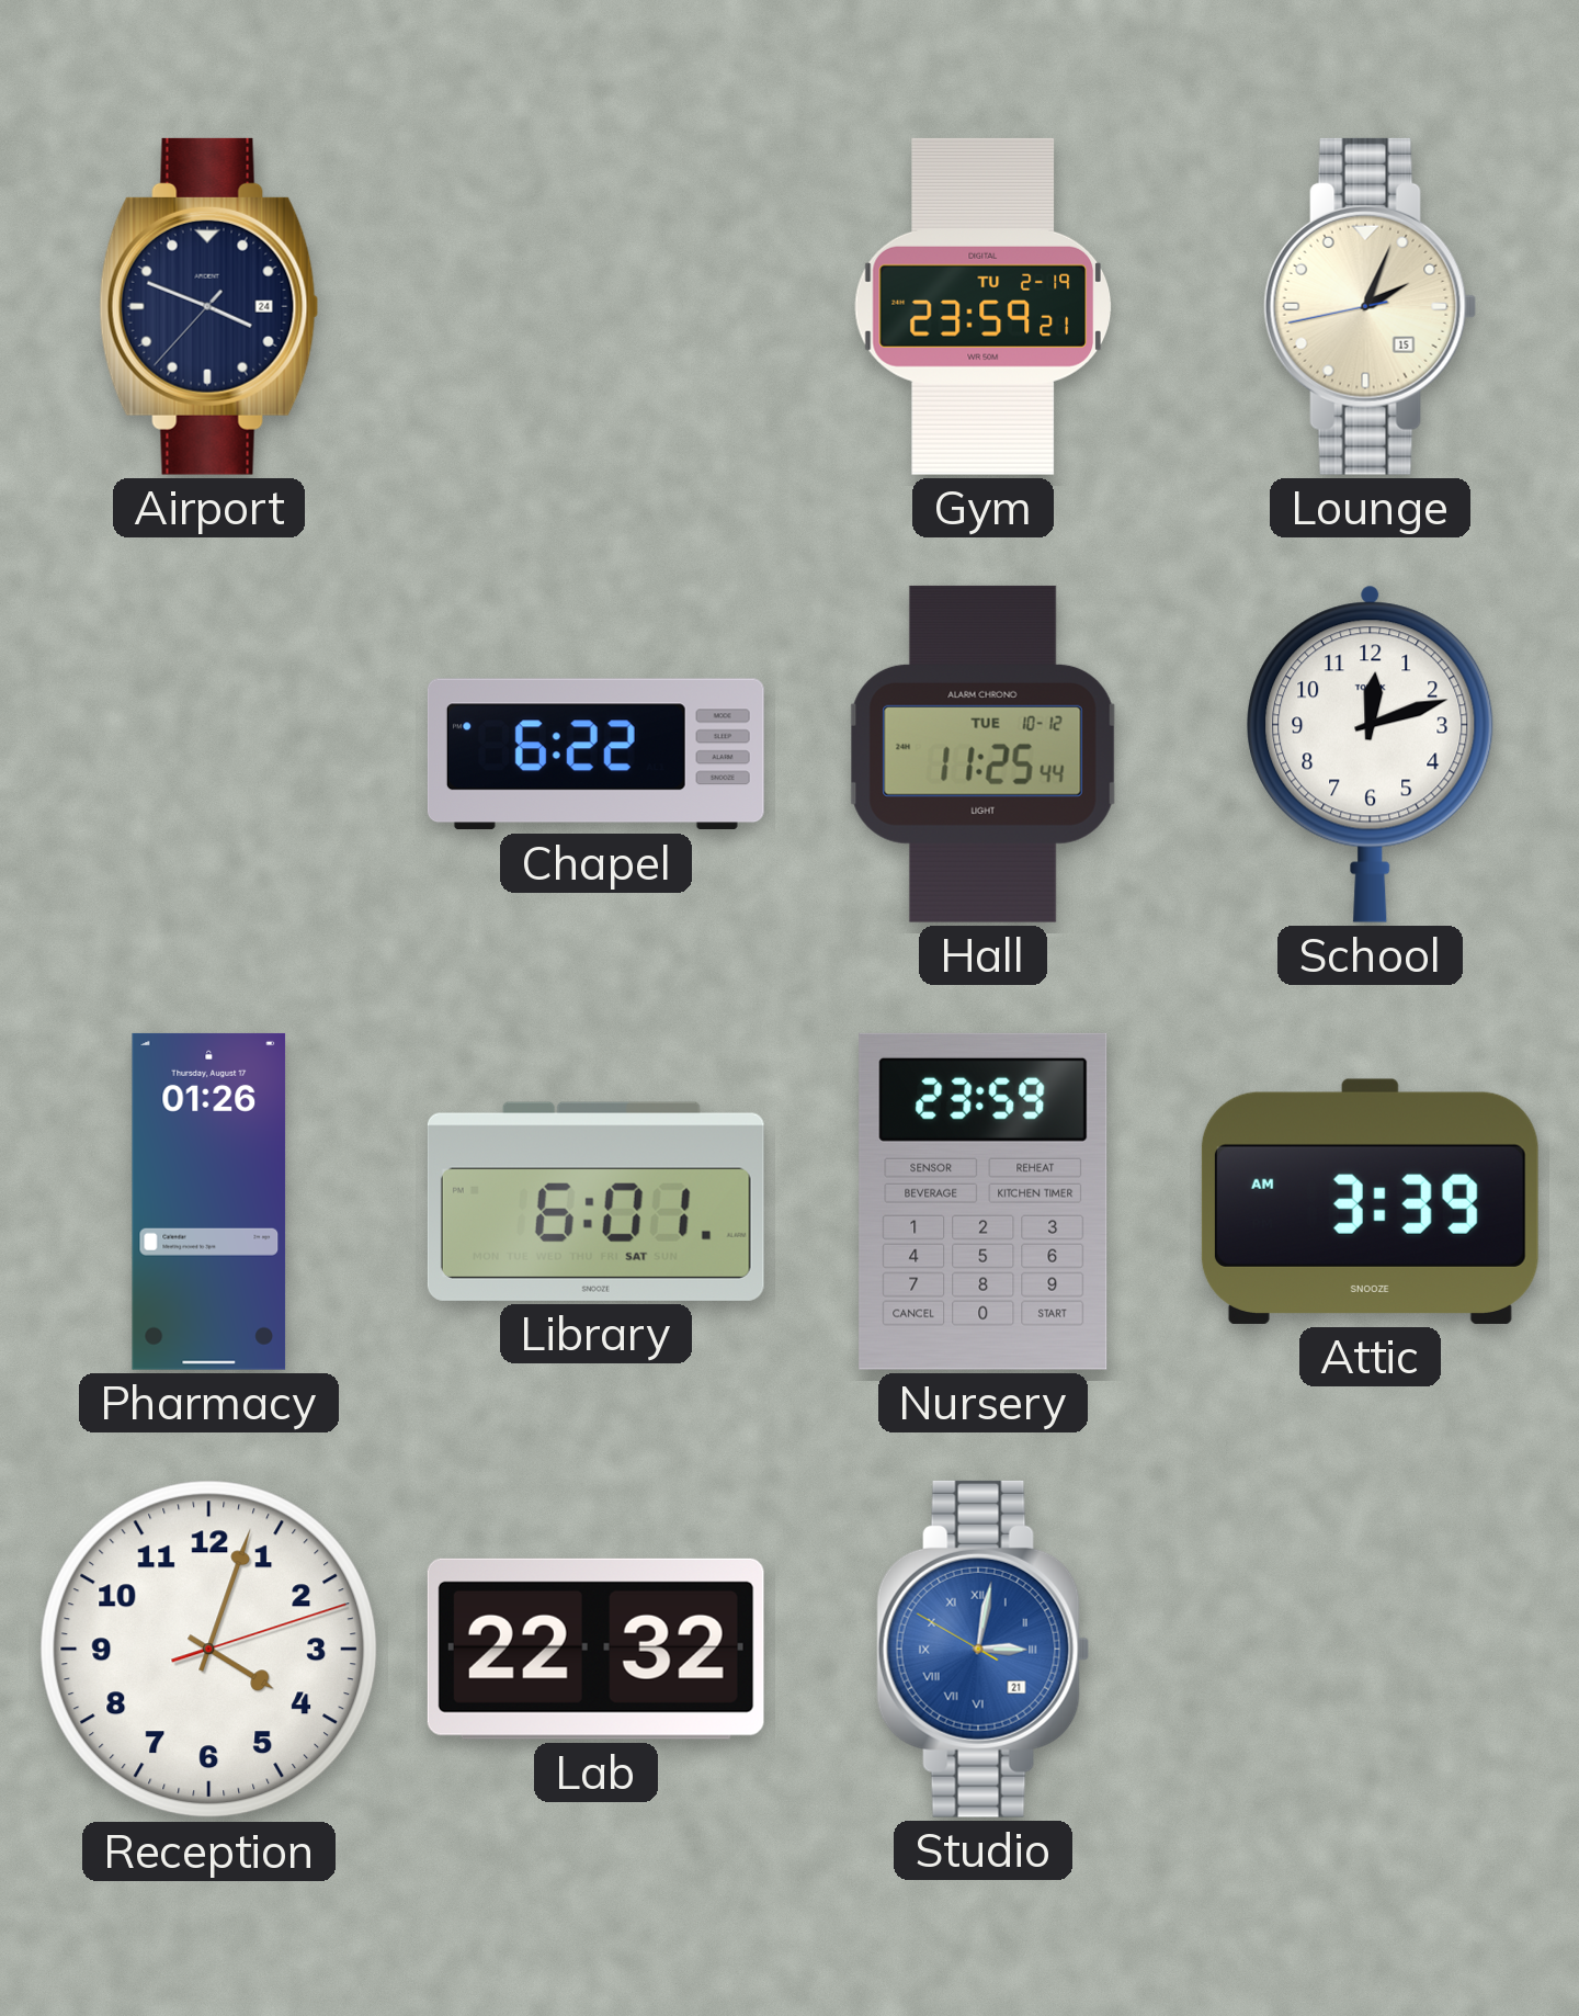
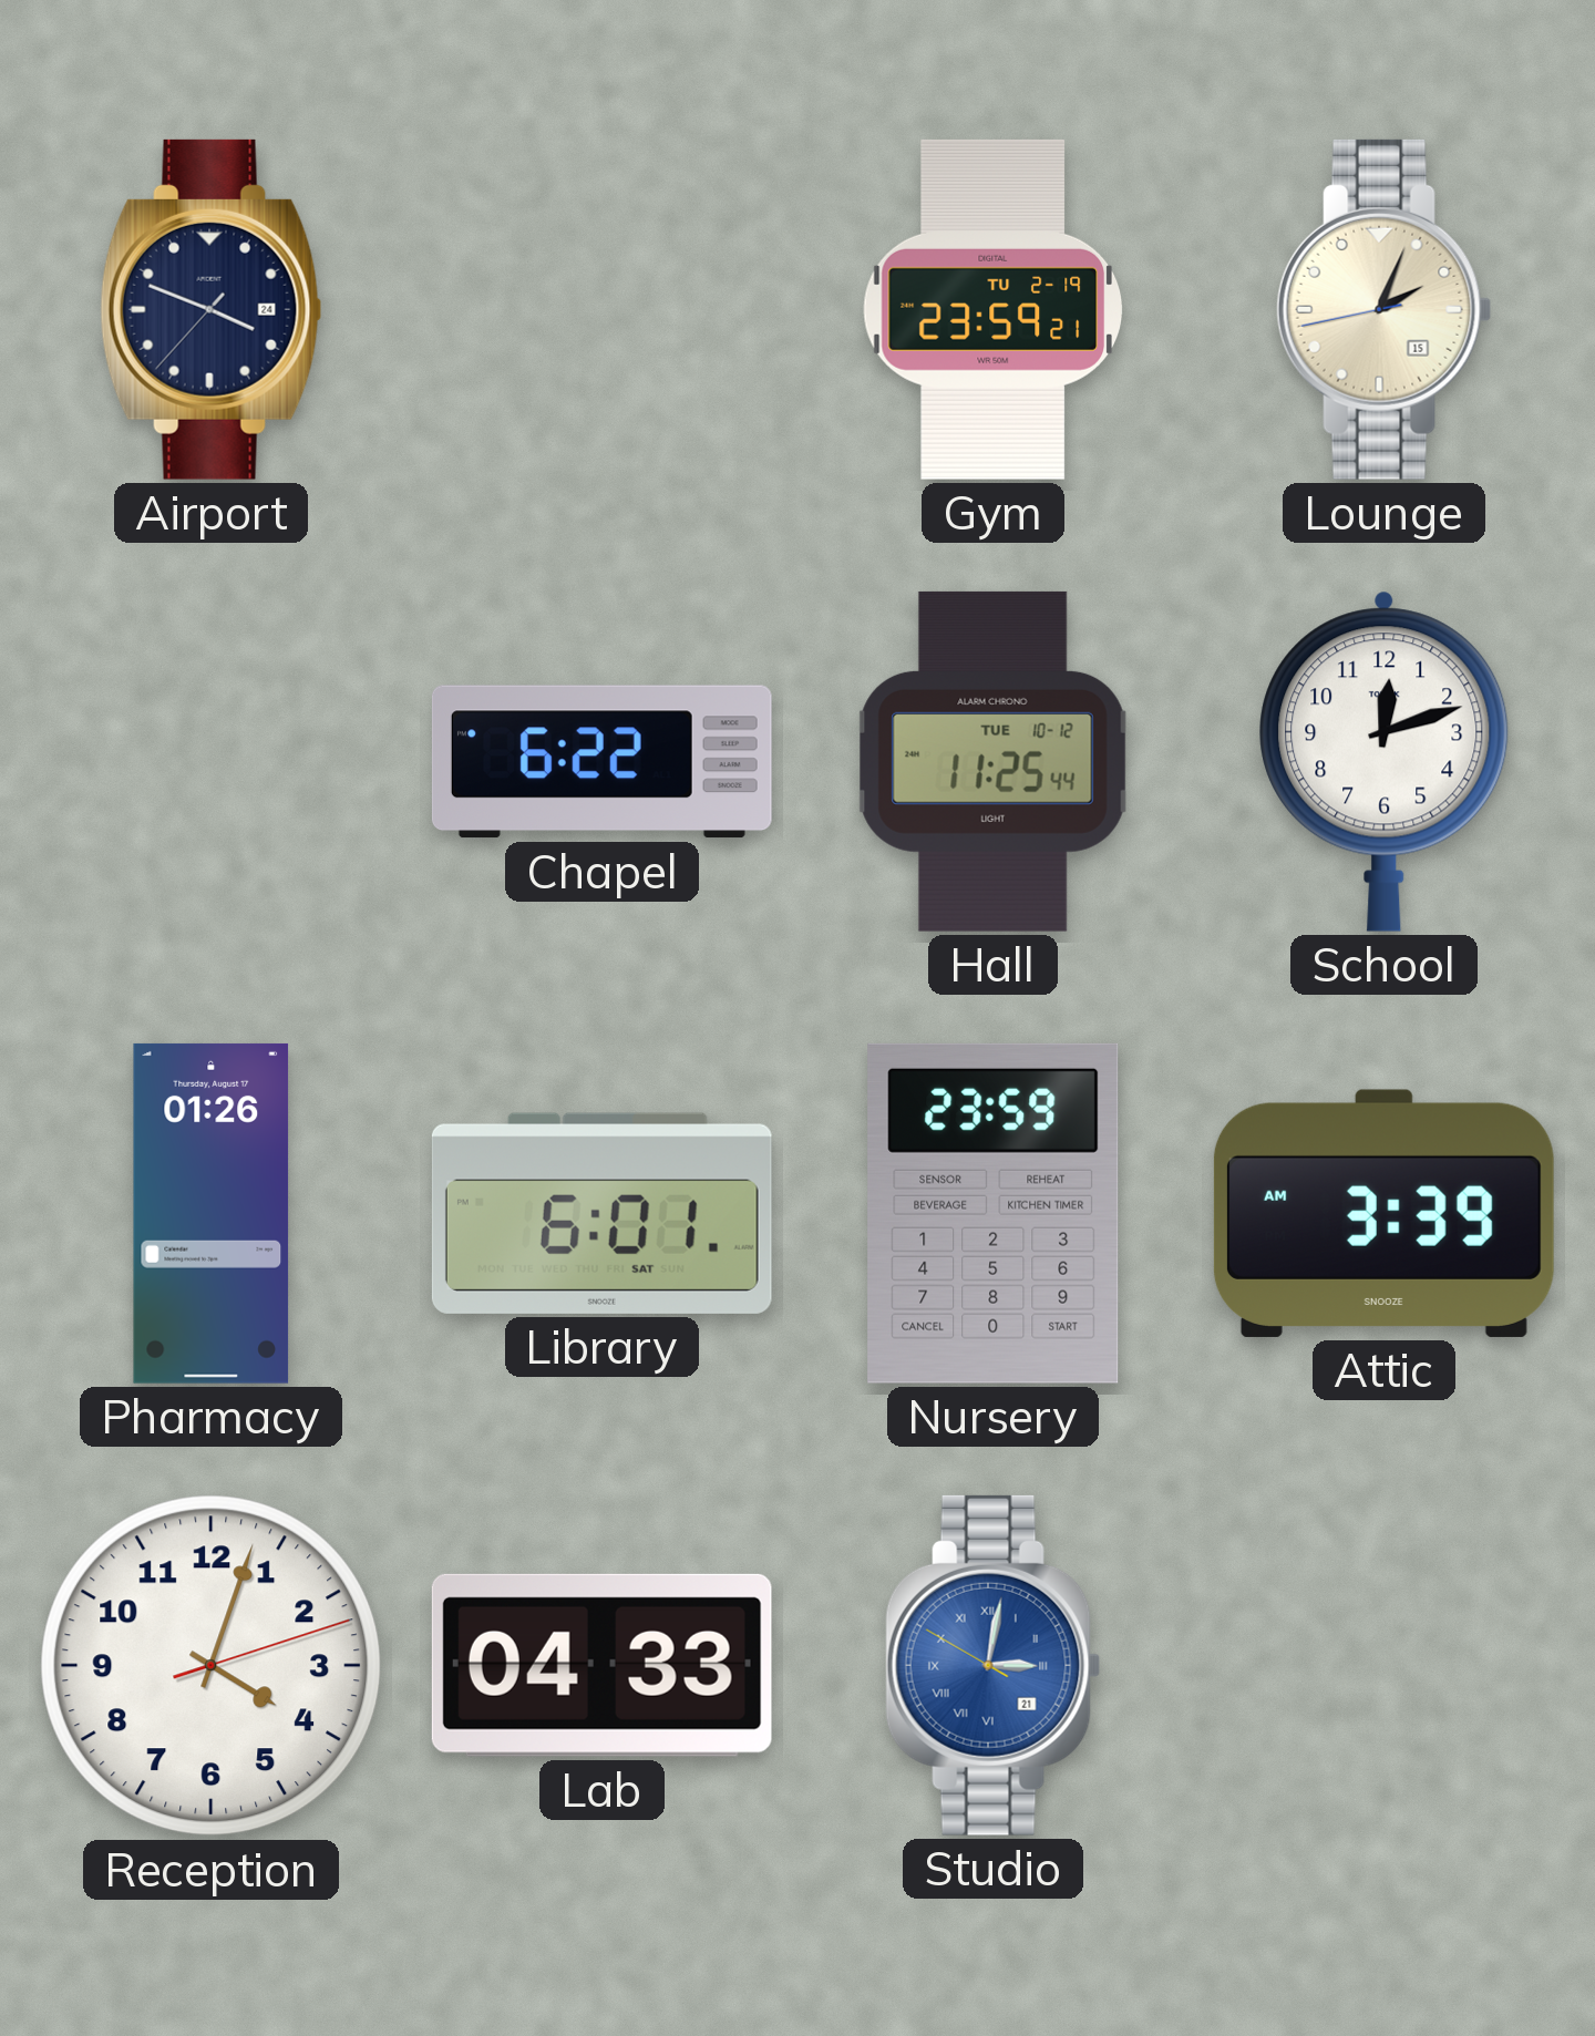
Lab: 22:32 -> 04:33
